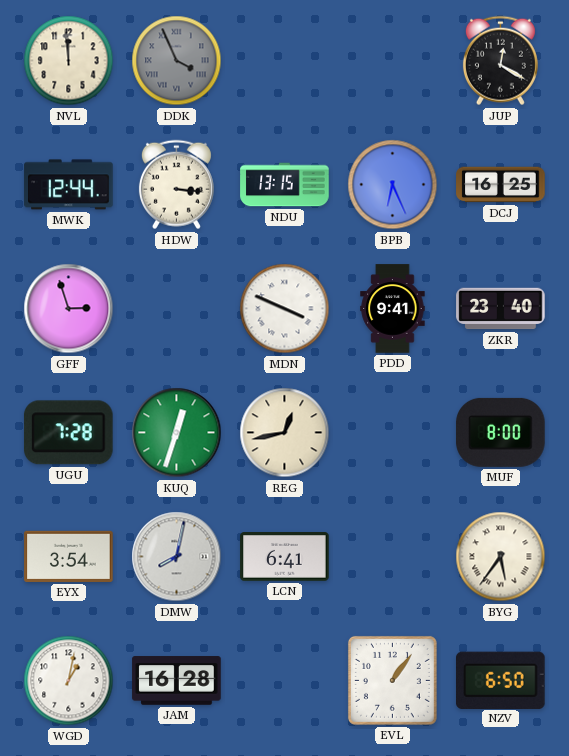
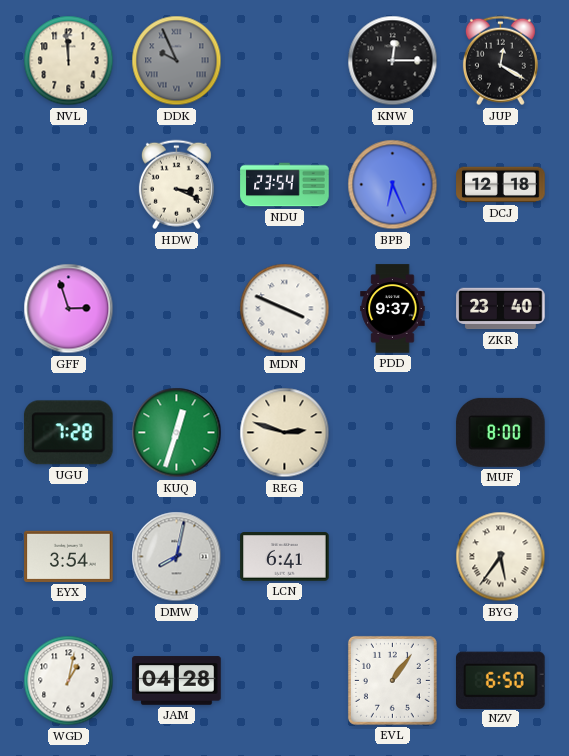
DDK: 3:56 -> 9:56
KNW: none -> 12:15
MWK: 12:44 -> none
HDW: 3:16 -> 3:19
NDU: 13:15 -> 23:54
DCJ: 16:25 -> 12:18
PDD: 9:41 -> 9:37
REG: 12:43 -> 2:48
JAM: 16:28 -> 04:28
